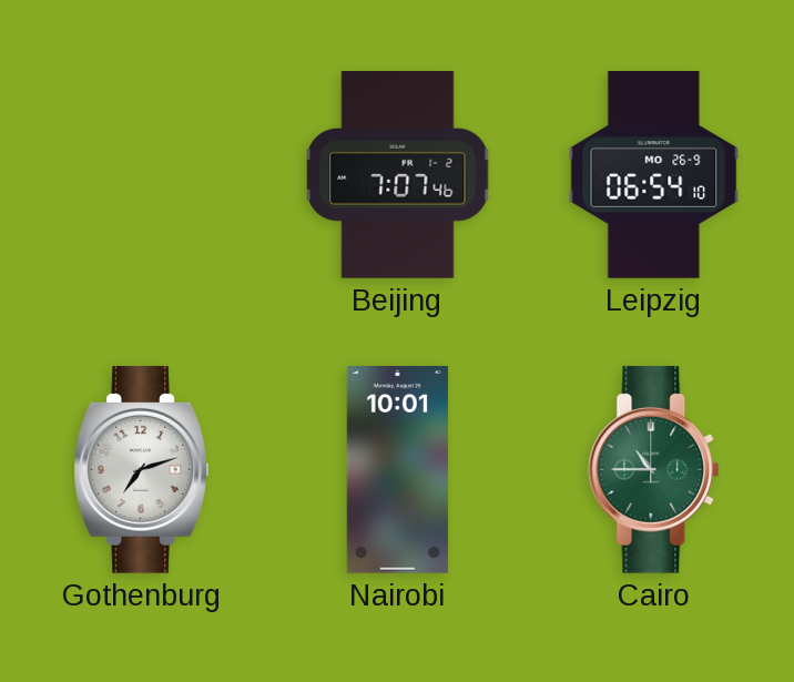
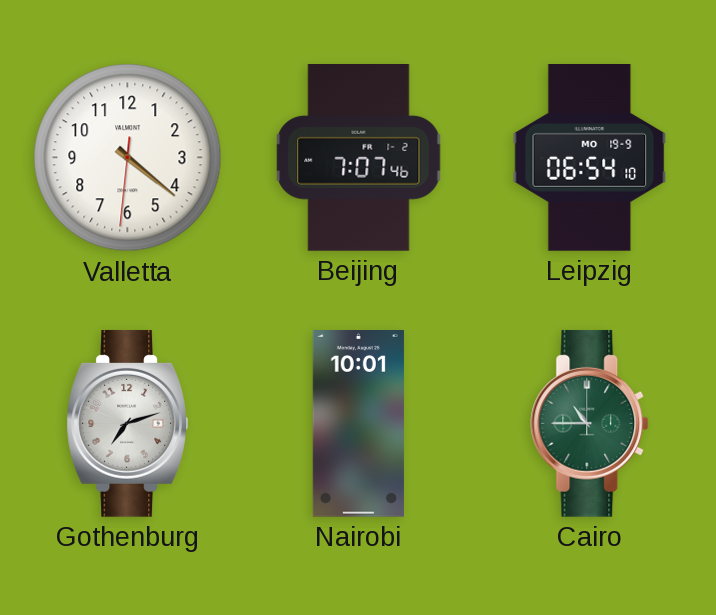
Valletta: none -> 4:21
Leipzig date: MO 26-9 -> MO 19-9
